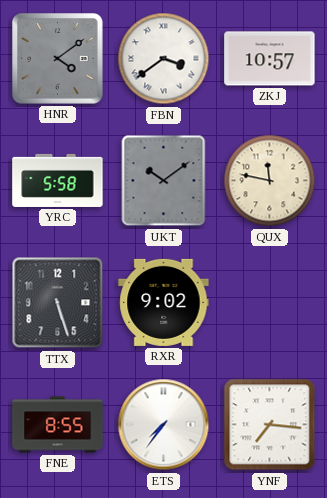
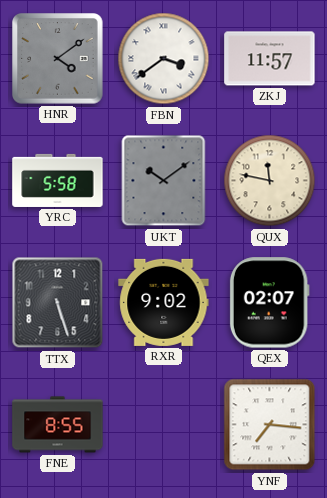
ZKJ: 10:57 -> 11:57
QEX: none -> 02:07
ETS: 7:36 -> none
